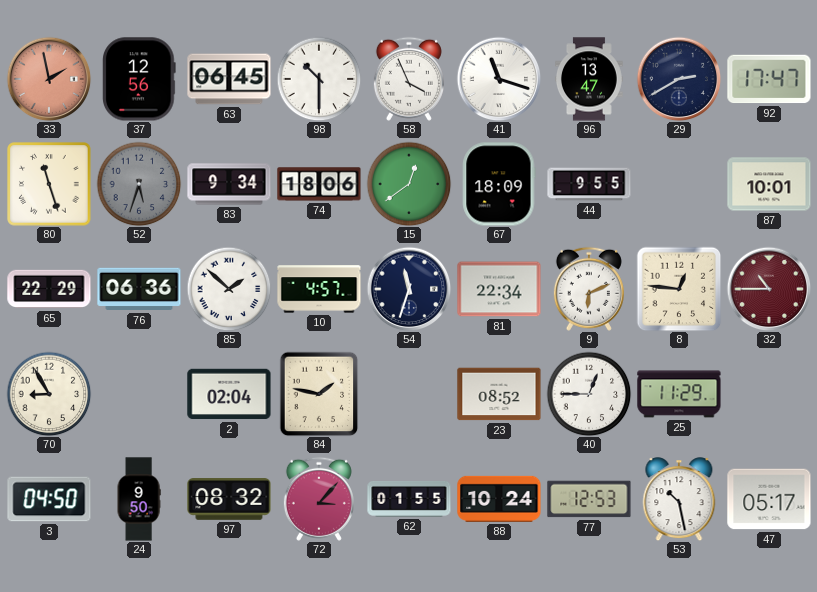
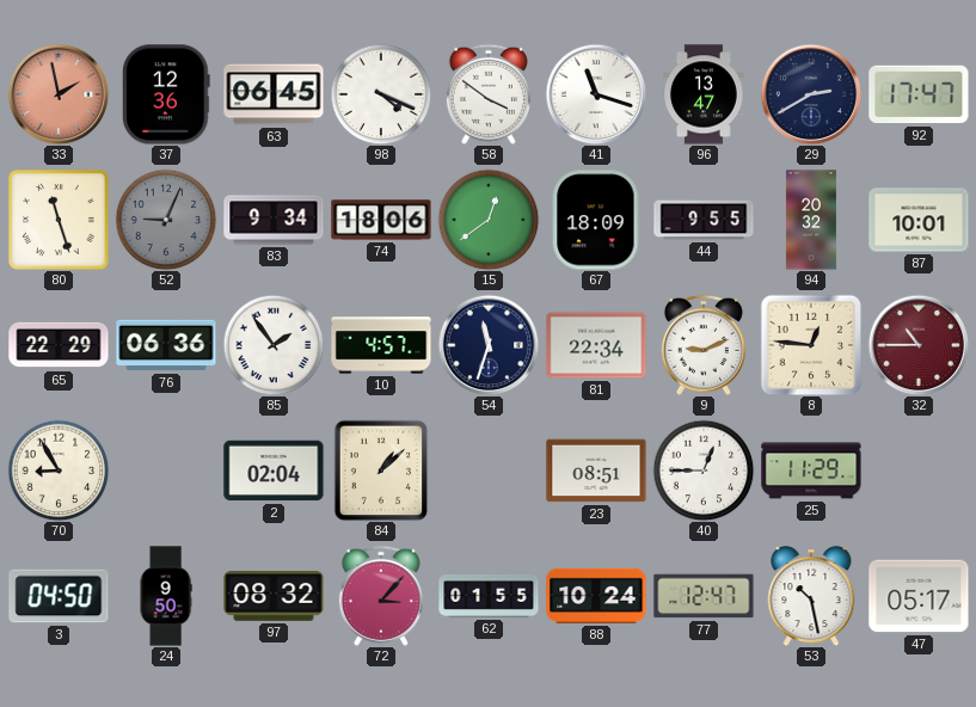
37: 12:56 -> 12:36
98: 10:30 -> 4:19
58: 3:56 -> 3:51
52: 5:33 -> 9:04
94: none -> 20:32
85: 1:52 -> 1:54
9: 6:11 -> 9:11
84: 1:47 -> 1:08
23: 08:52 -> 08:51
77: 12:53 -> 12:47
